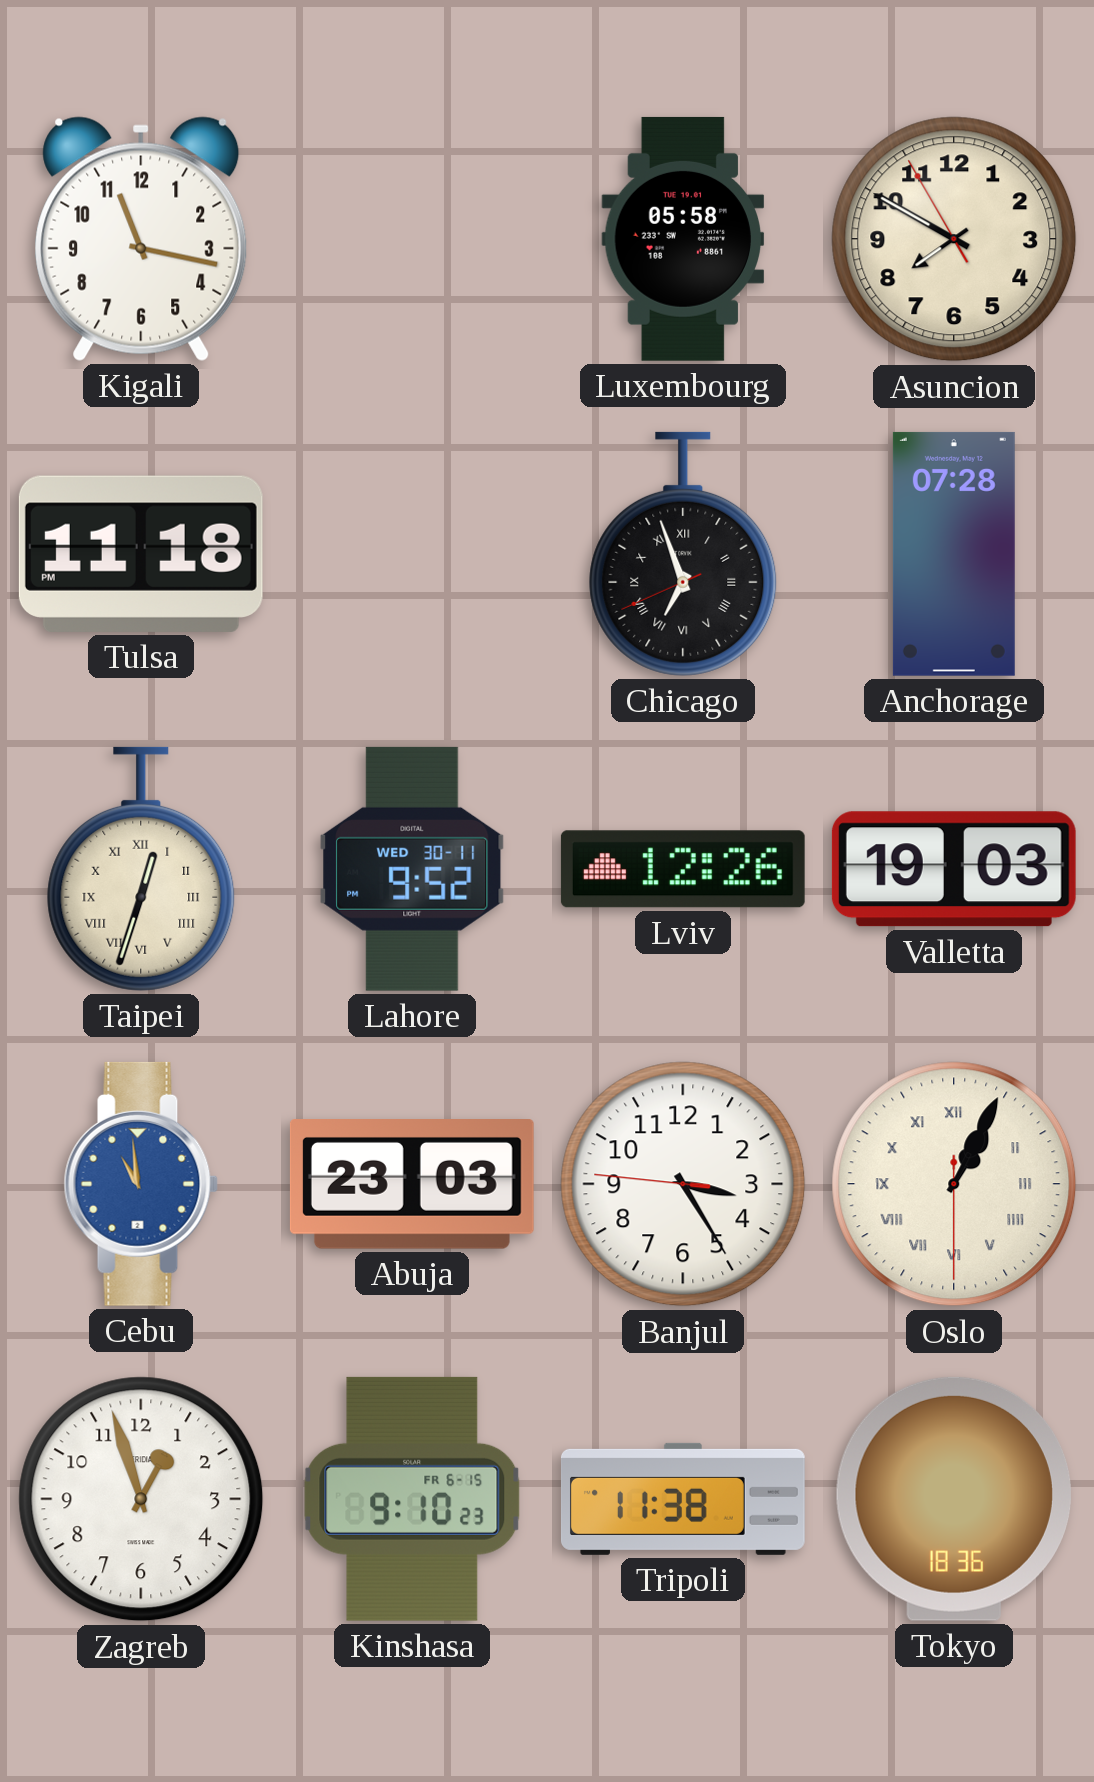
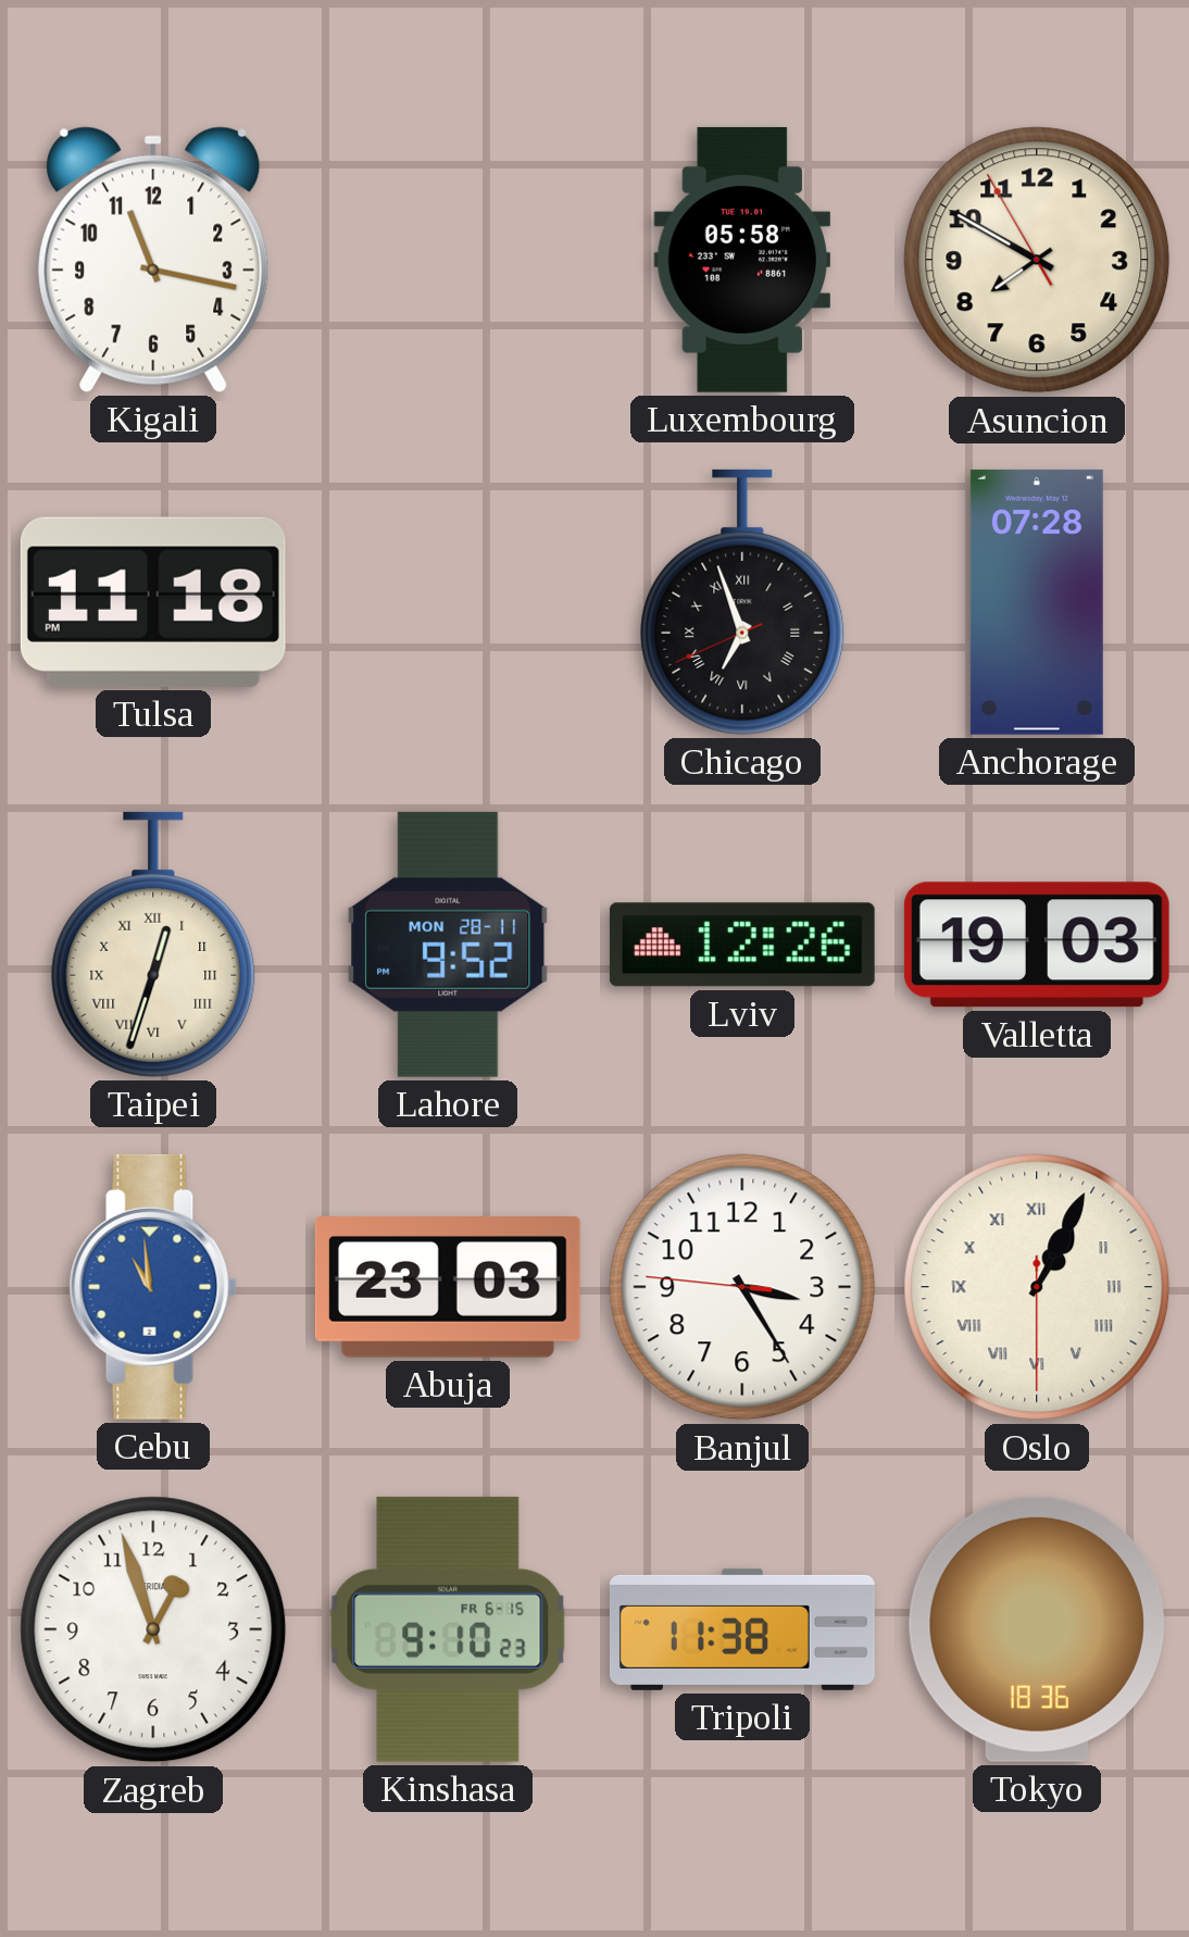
Lahore date: WED 30-11 -> MON 28-11
